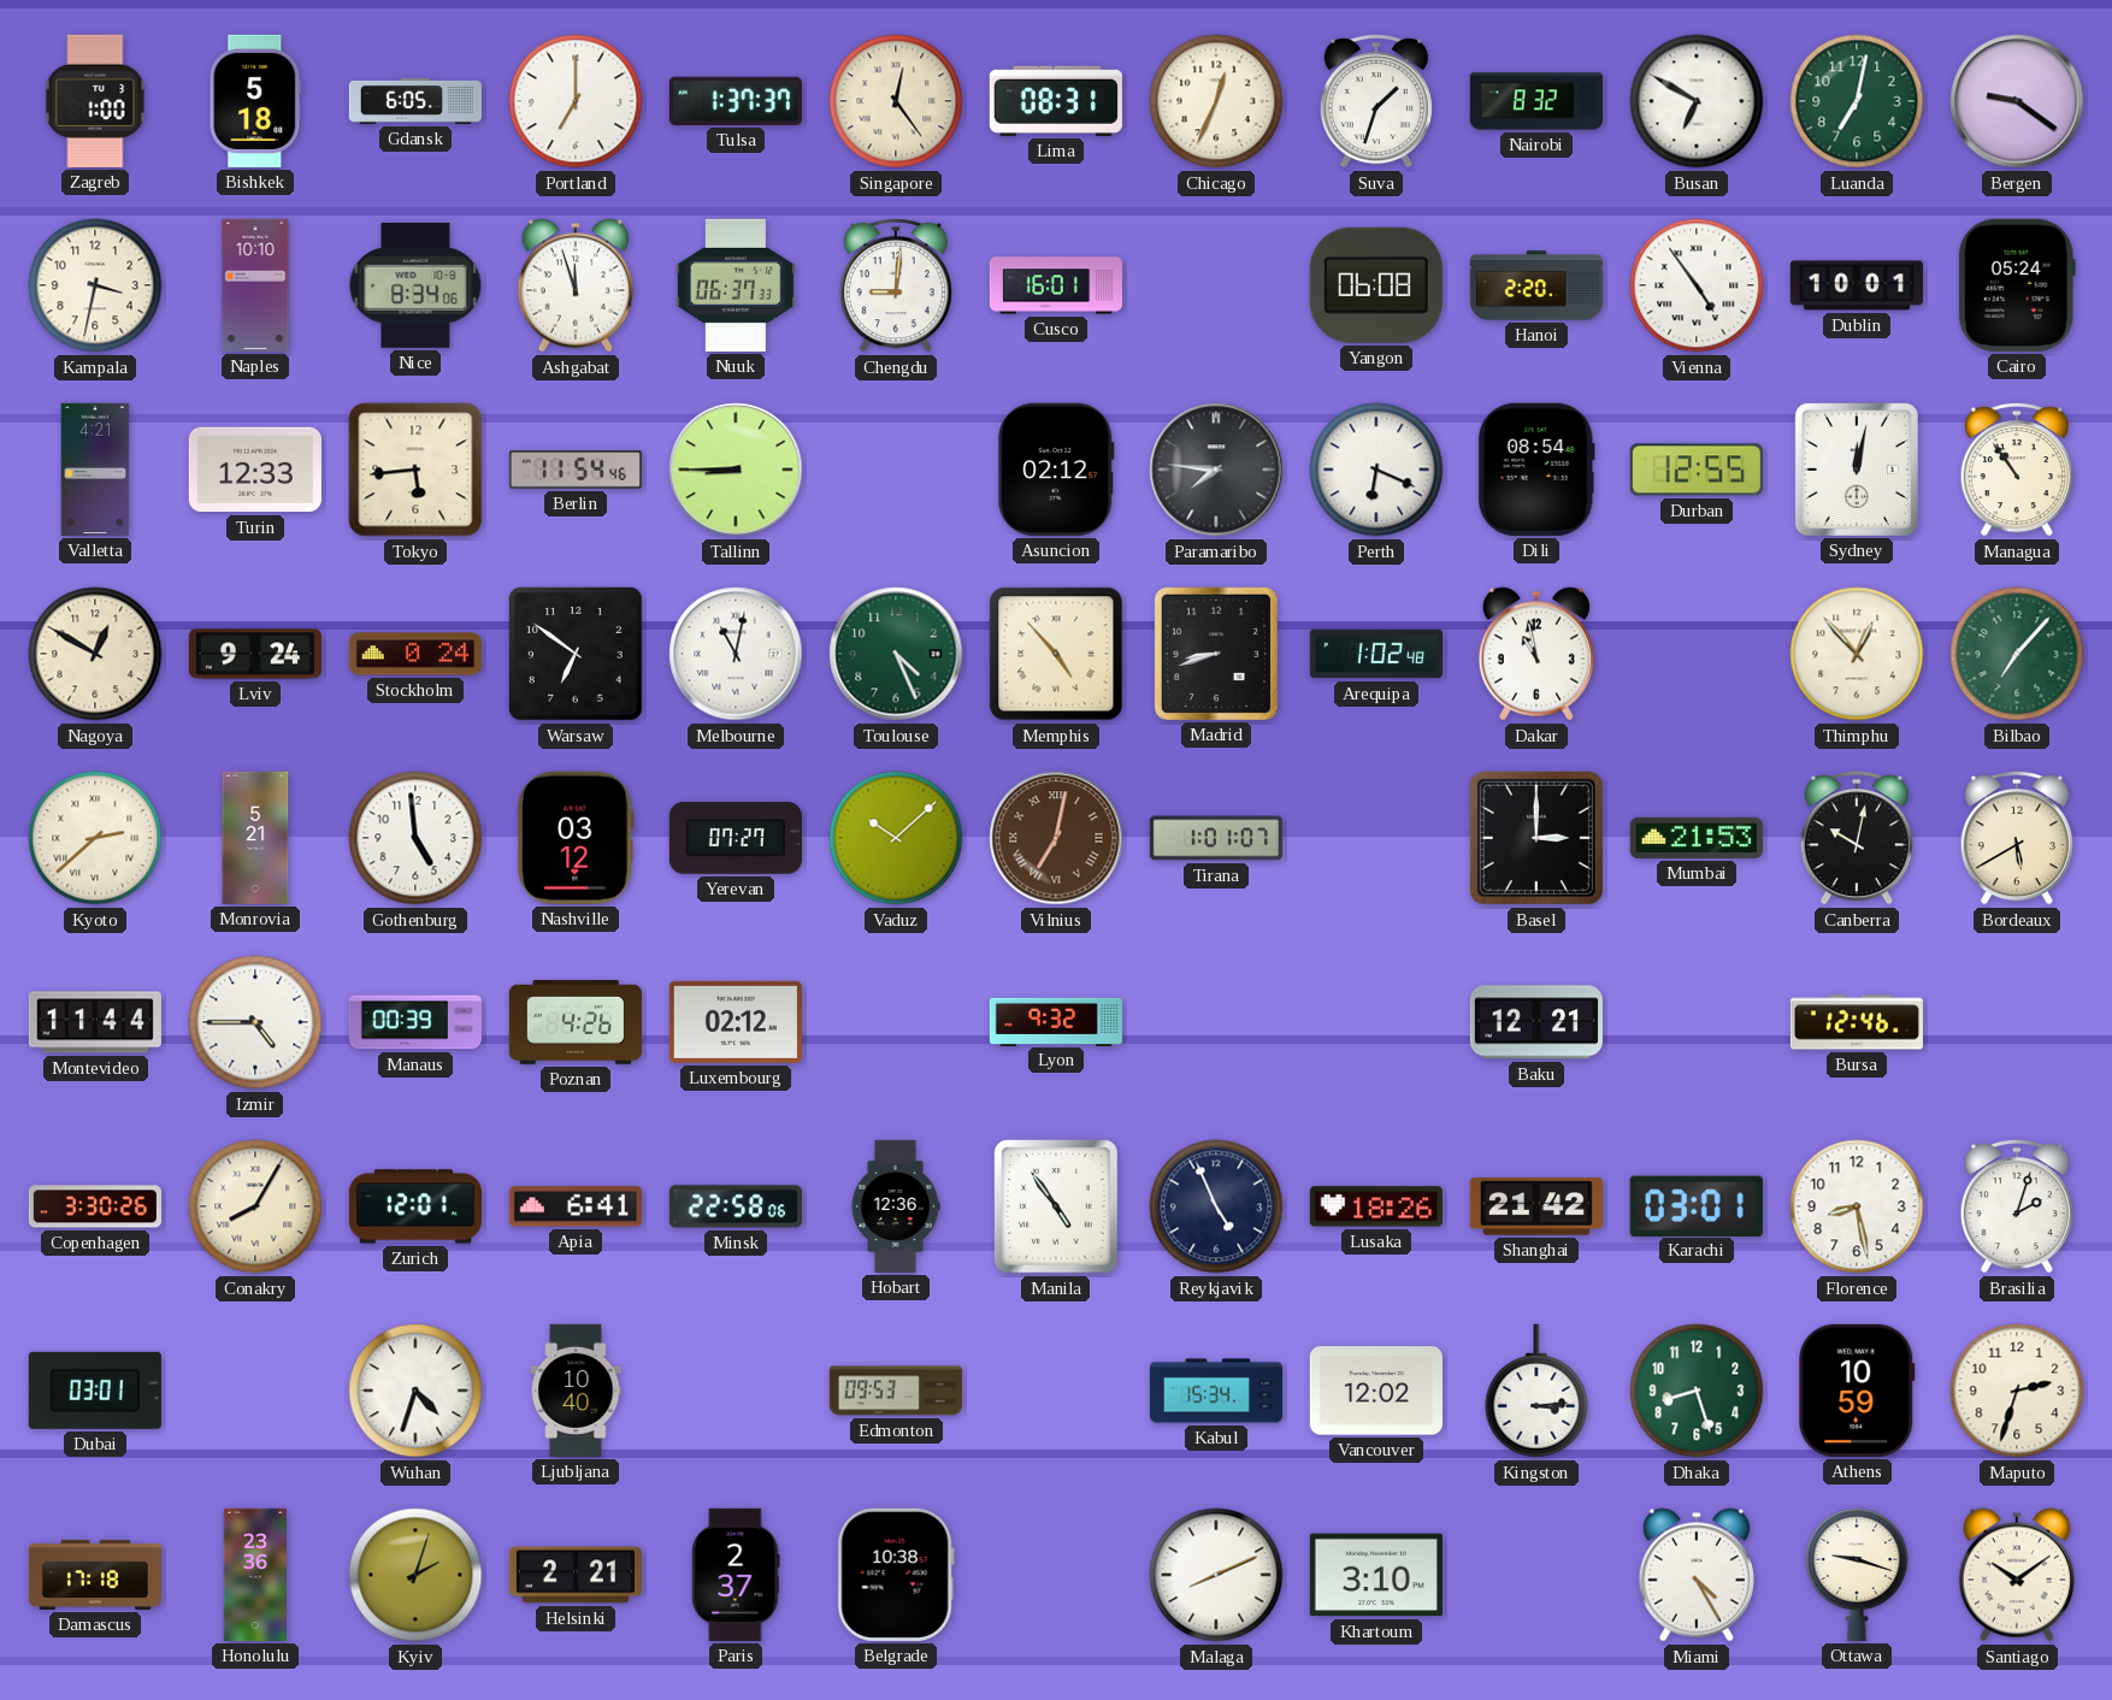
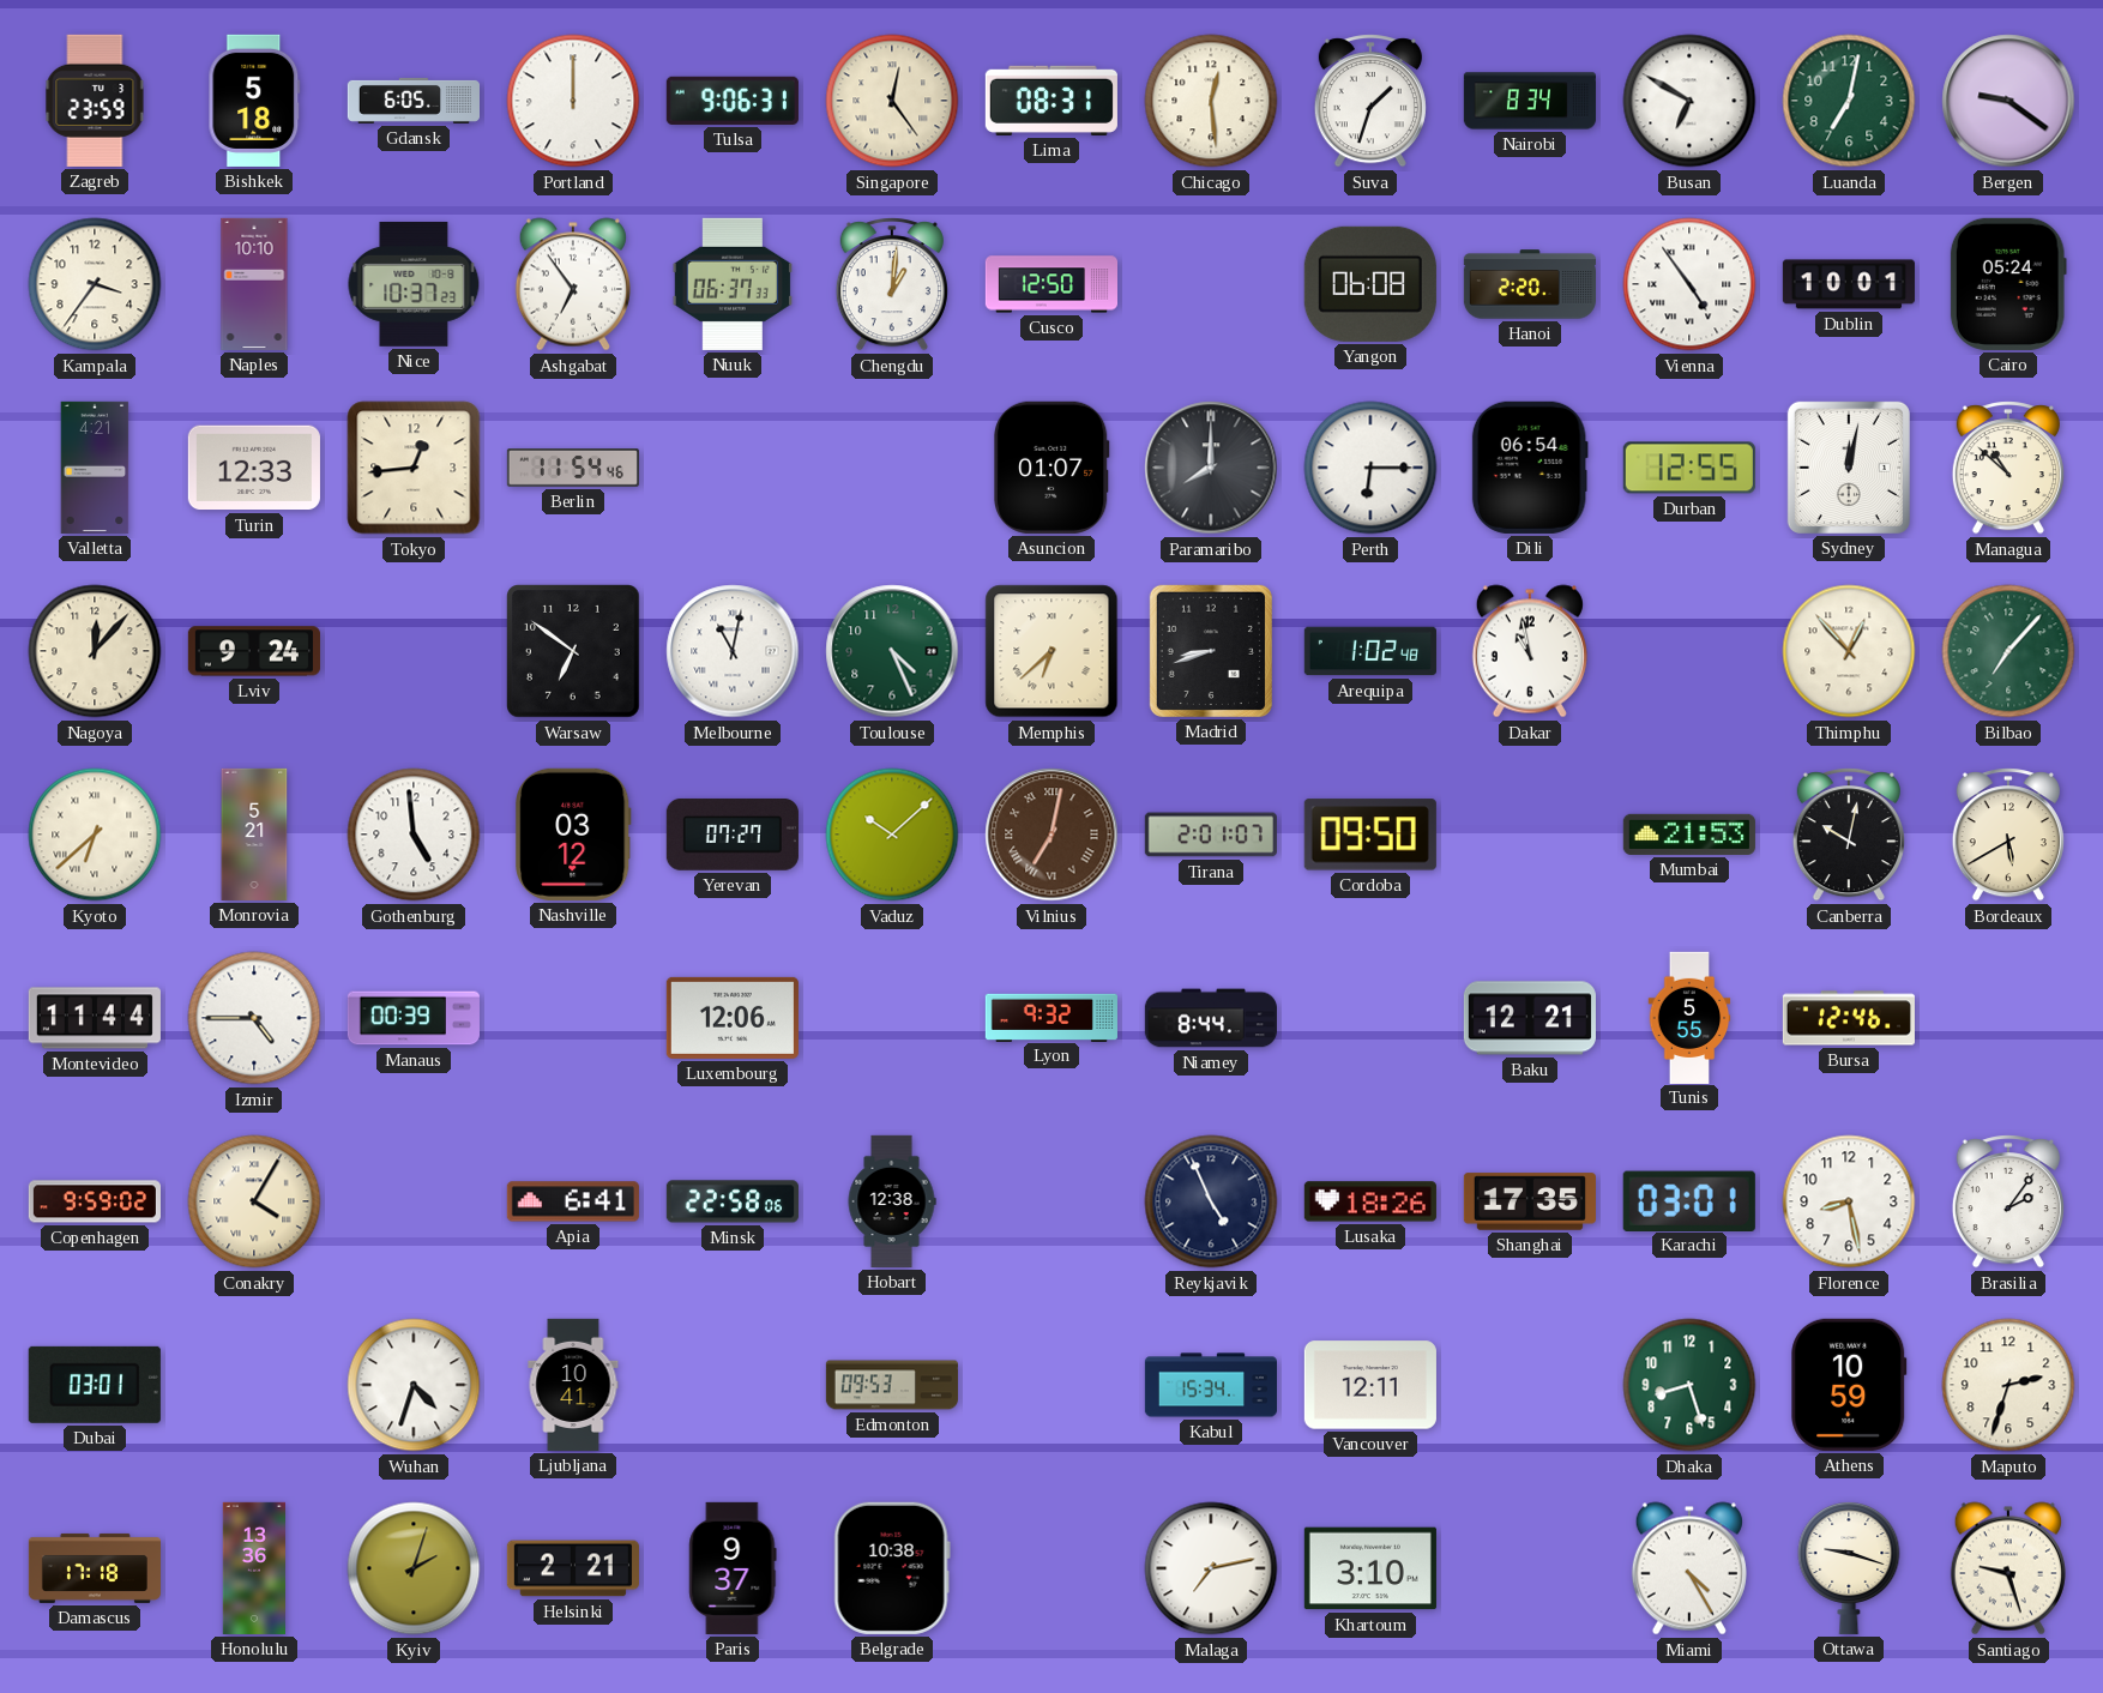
Zagreb: 1:00 -> 23:59
Portland: 7:00 -> 12:00
Tulsa: 1:37 -> 9:06
Chicago: 12:34 -> 12:29
Nairobi: 8:32 -> 8:34
Kampala: 3:32 -> 3:36
Nice: 8:34 -> 10:37
Ashgabat: 11:57 -> 6:54
Chengdu: 9:01 -> 1:01
Cusco: 16:01 -> 12:50
Tokyo: 5:44 -> 12:44
Tallinn: 8:45 -> none
Asuncion: 02:12 -> 01:07
Paramaribo: 7:46 -> 8:00
Perth: 6:19 -> 6:15
Dili: 08:54 -> 06:54
Managua: 10:54 -> 10:52
Nagoya: 12:50 -> 12:07
Stockholm: 0:24 -> none
Memphis: 4:53 -> 6:38
Kyoto: 2:38 -> 6:38
Tirana: 1:01 -> 2:01
Cordoba: none -> 09:50
Basel: 3:00 -> none
Poznan: 4:26 -> none
Luxembourg: 02:12 -> 12:06
Niamey: none -> 8:44
Tunis: none -> 5:55
Copenhagen: 3:30 -> 9:59
Conakry: 8:05 -> 4:05
Zurich: 12:01 -> none
Hobart: 12:36 -> 12:38
Manila: 4:54 -> none
Shanghai: 21:42 -> 17:35
Brasilia: 2:03 -> 2:06
Ljubljana: 10:40 -> 10:41
Vancouver: 12:02 -> 12:11
Kingston: 3:14 -> none
Honolulu: 23:36 -> 13:36
Paris: 2:37 -> 9:37
Malaga: 8:11 -> 7:13
Santiago: 10:09 -> 9:27
